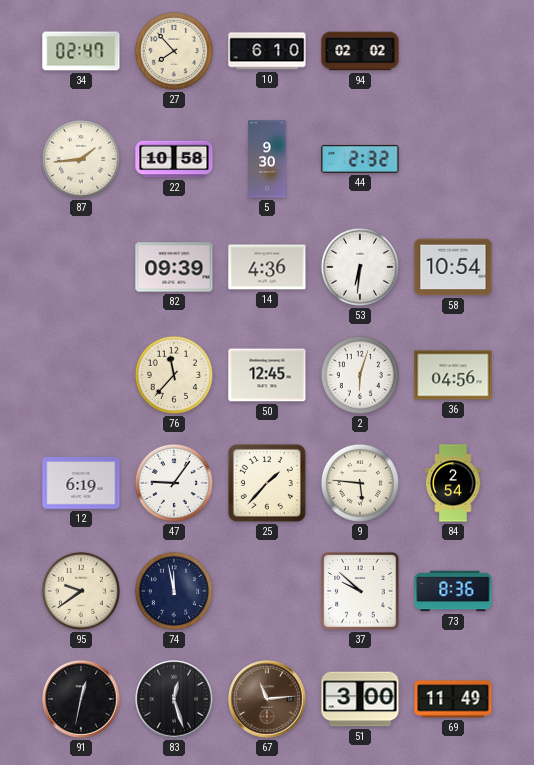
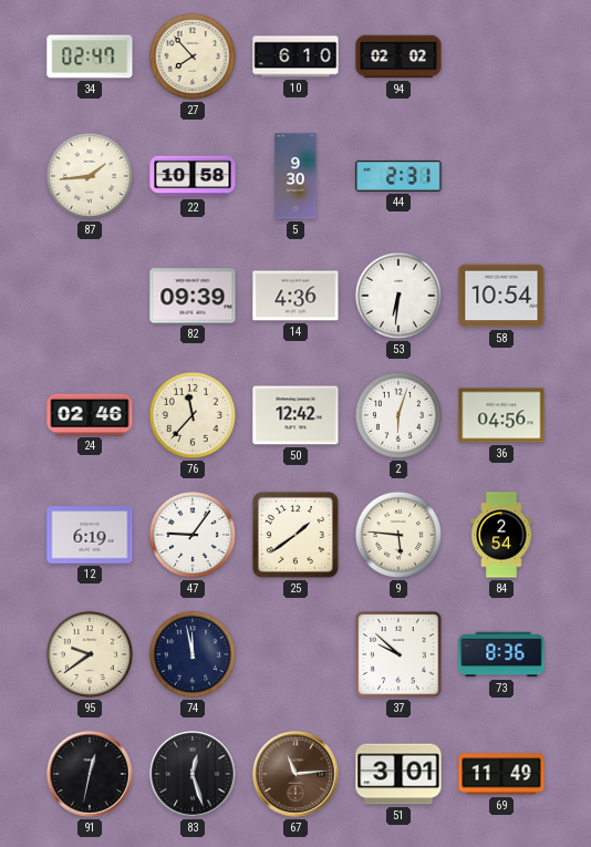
44: 2:32 -> 2:31
24: none -> 02:46
50: 12:45 -> 12:42
25: 1:37 -> 1:39
51: 3:00 -> 3:01
